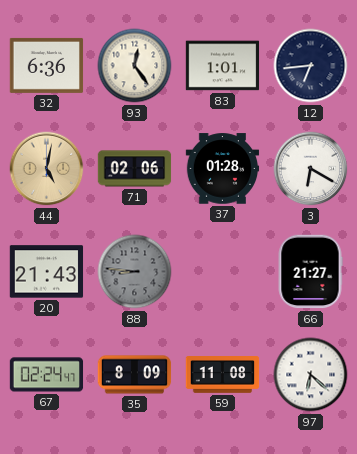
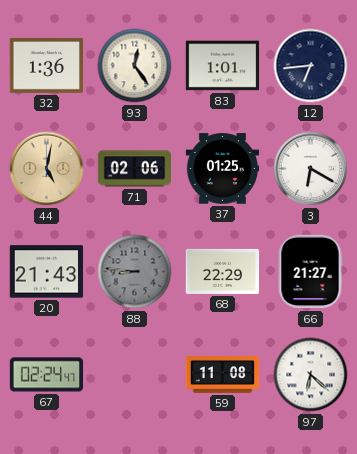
32: 6:36 -> 1:36
37: 01:28 -> 01:25
68: none -> 22:29
35: 8:09 -> none
